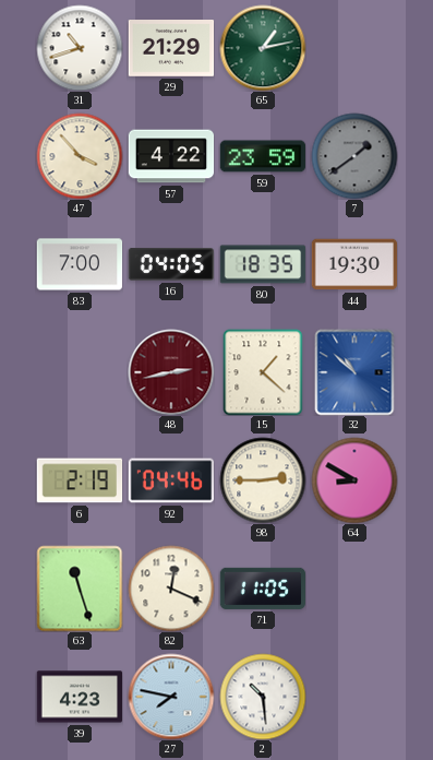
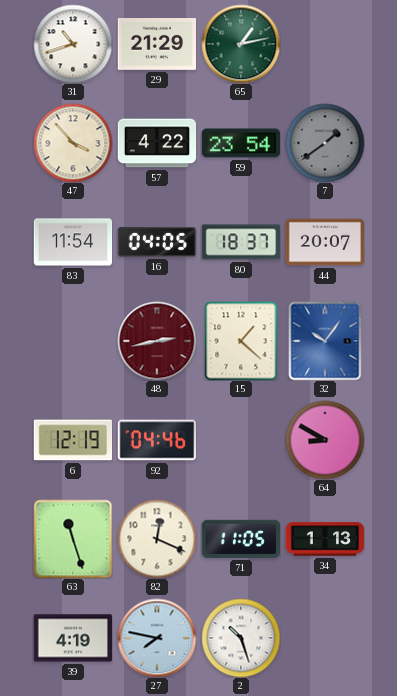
59: 23:59 -> 23:54
83: 7:00 -> 11:54
80: 18:35 -> 18:37
44: 19:30 -> 20:07
32: 10:52 -> 10:06
6: 2:19 -> 12:19
98: 2:45 -> none
34: none -> 1:13
39: 4:23 -> 4:19
2: 10:29 -> 10:27
